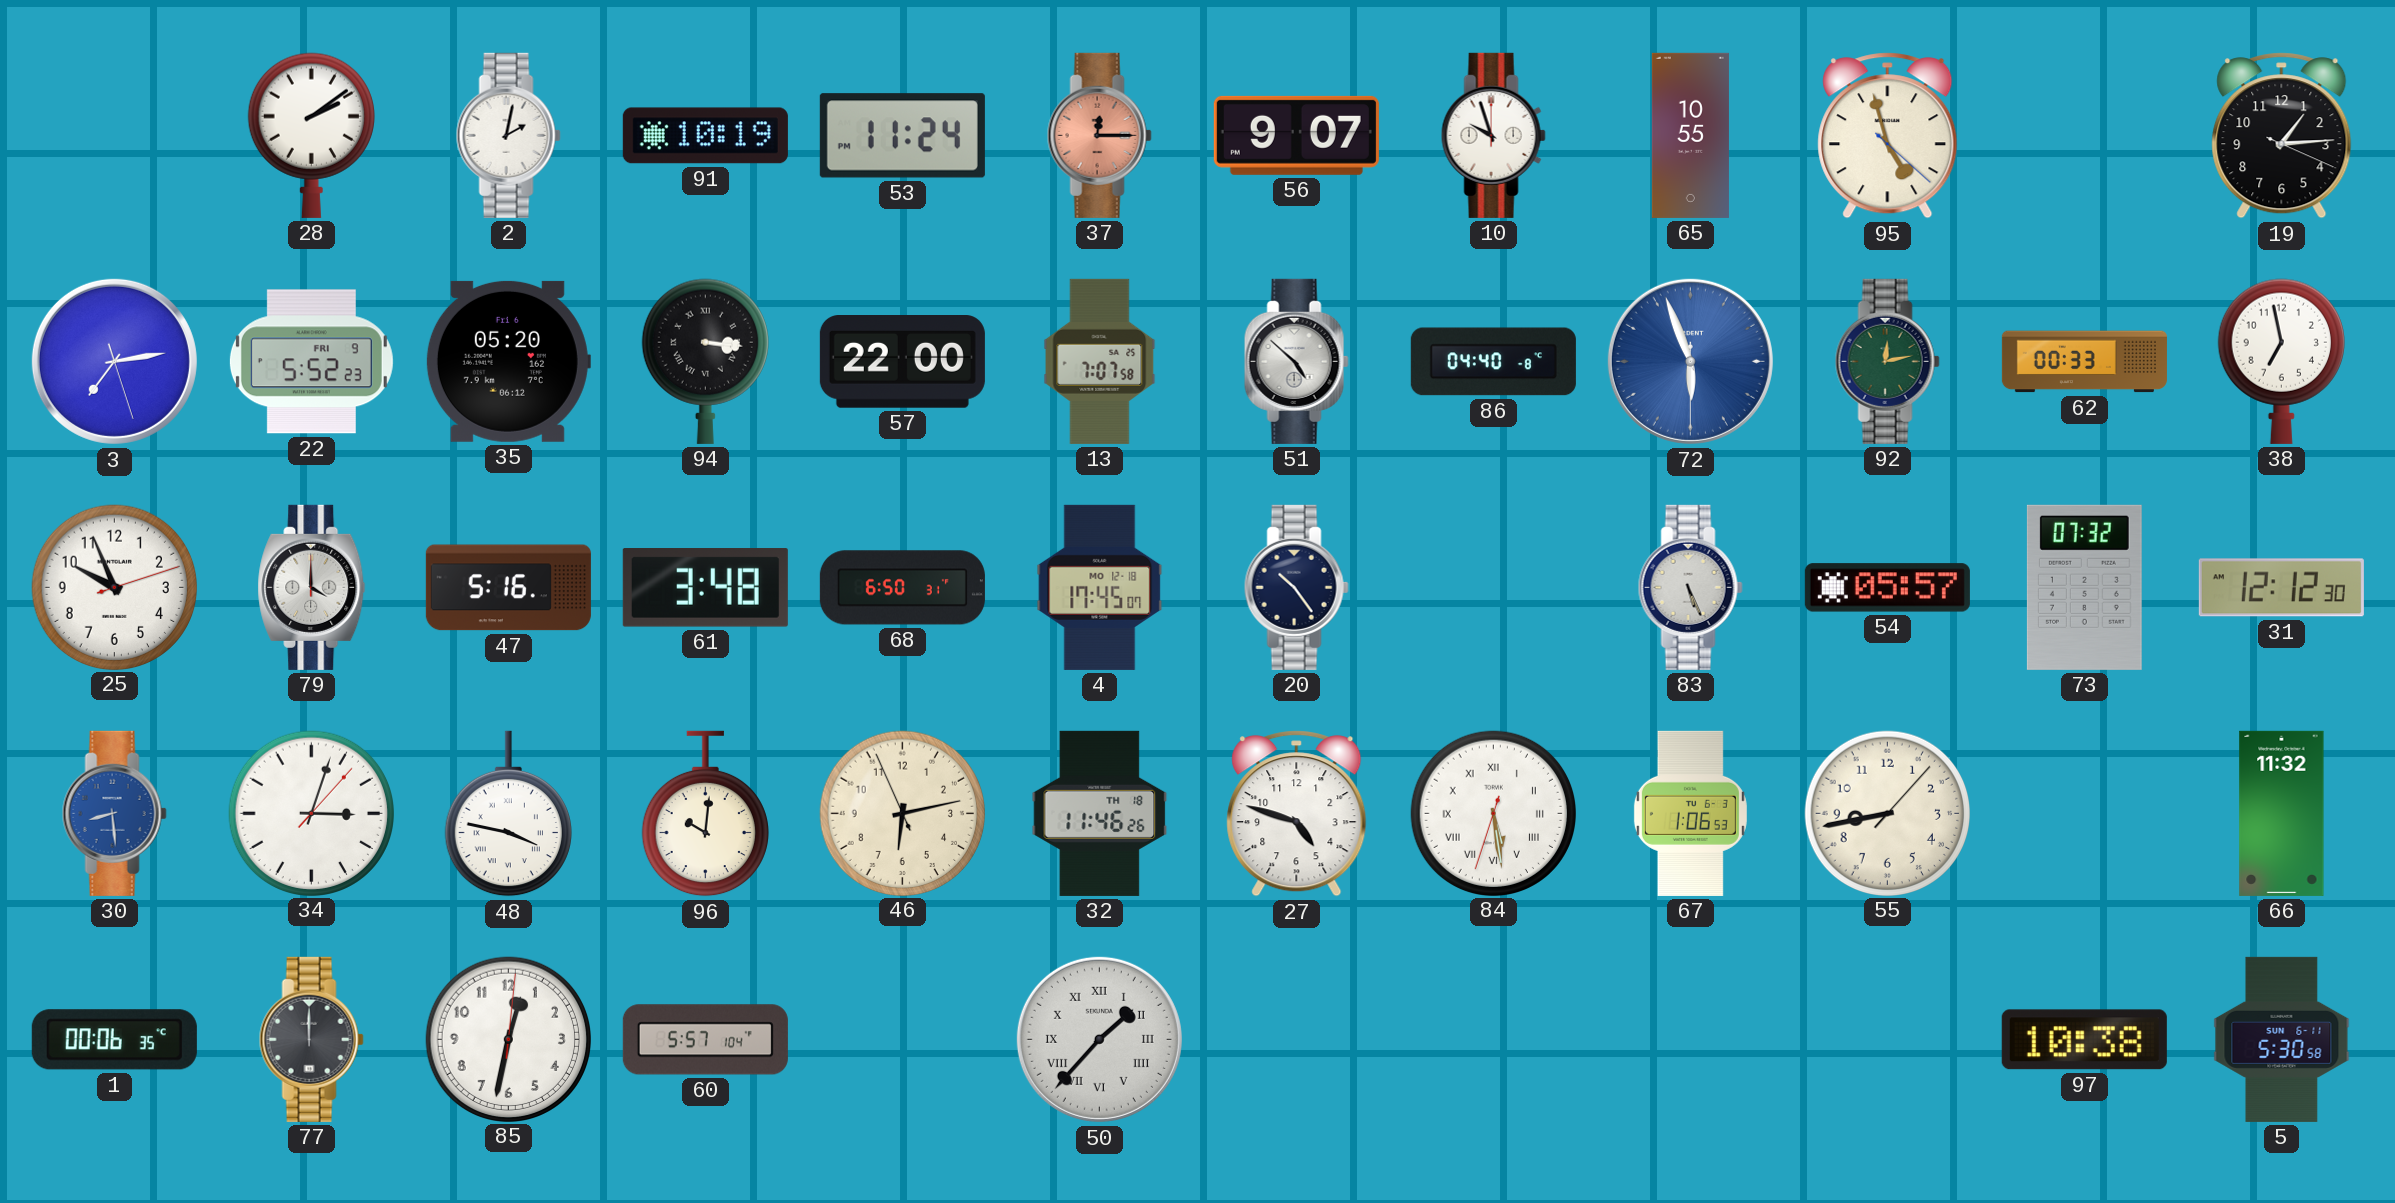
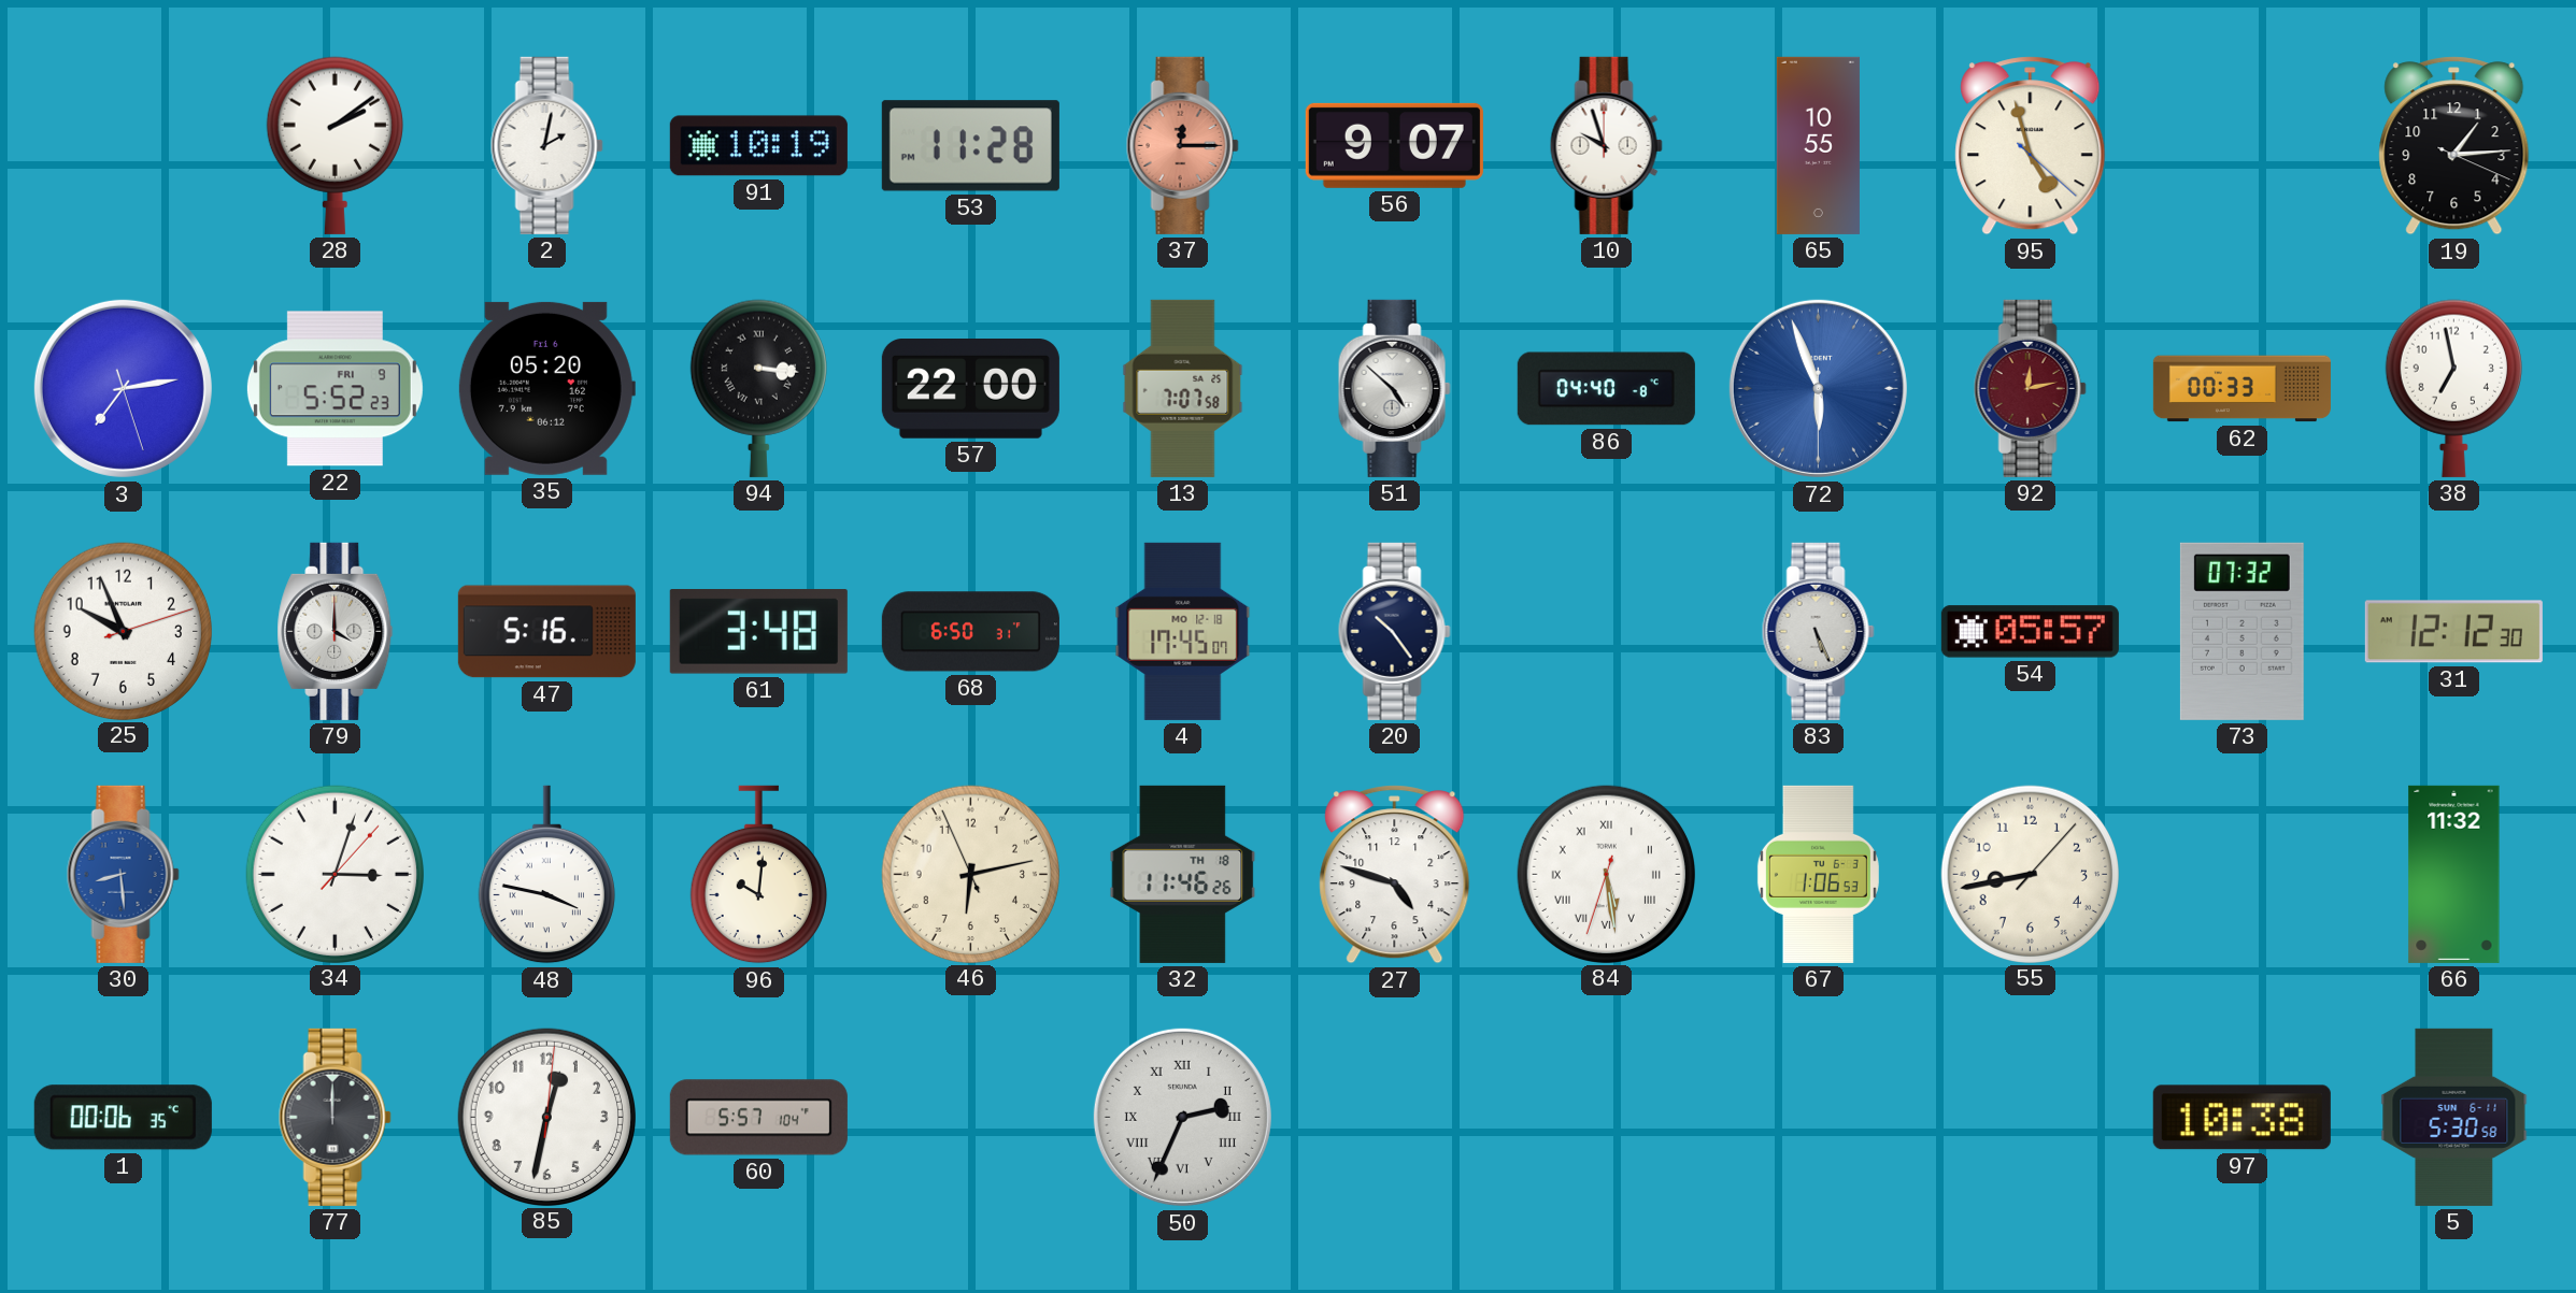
53: 11:24 -> 11:28
92 dial: green -> burgundy
50: 1:37 -> 2:34
